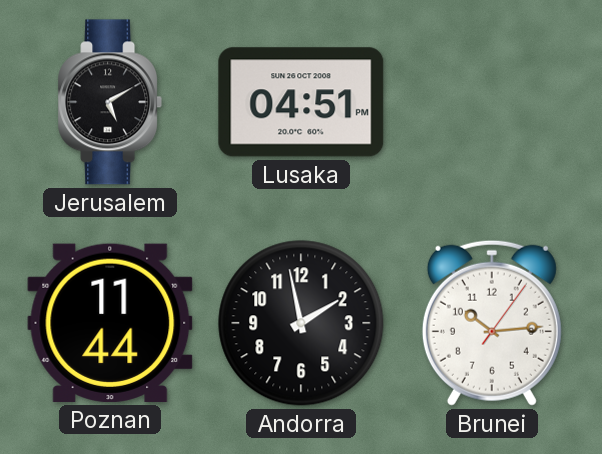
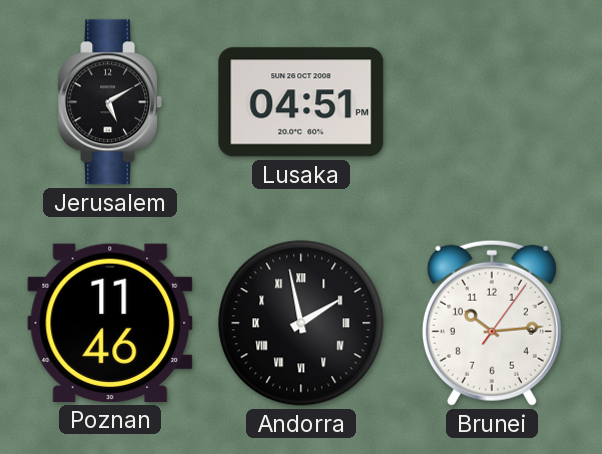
Poznan: 11:44 -> 11:46
Andorra numerals: Arabic -> Roman
